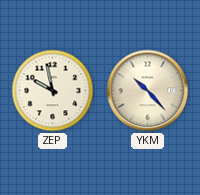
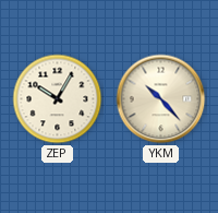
ZEP: 9:58 -> 10:05
